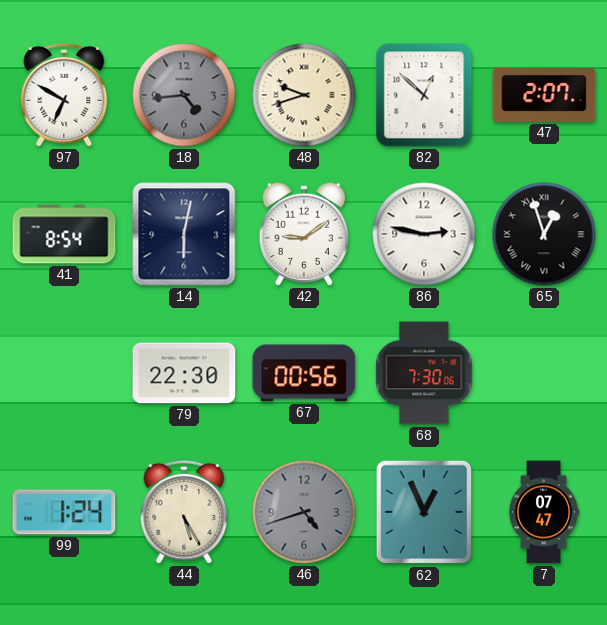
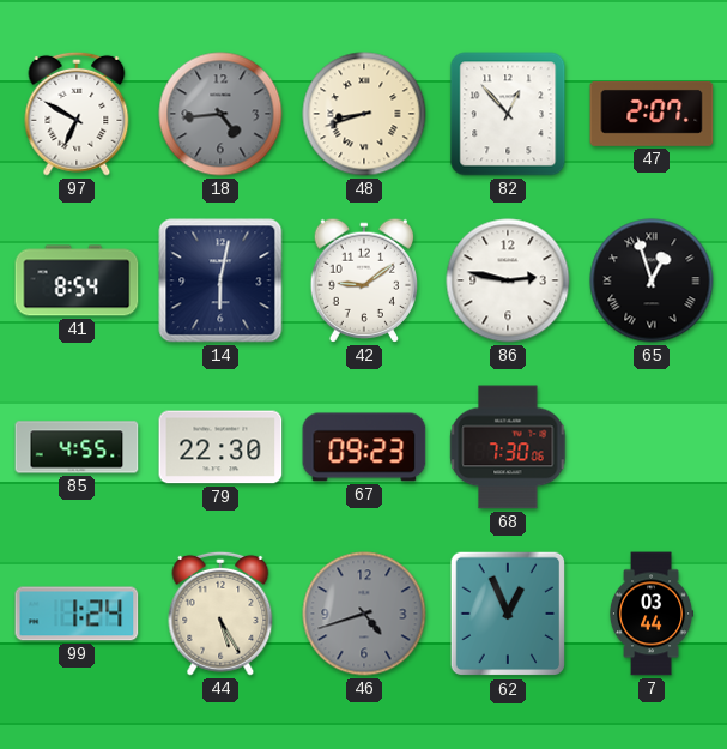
48: 9:42 -> 8:42
82: 12:52 -> 12:53
85: none -> 4:55
67: 00:56 -> 09:23
7: 07:47 -> 03:44
